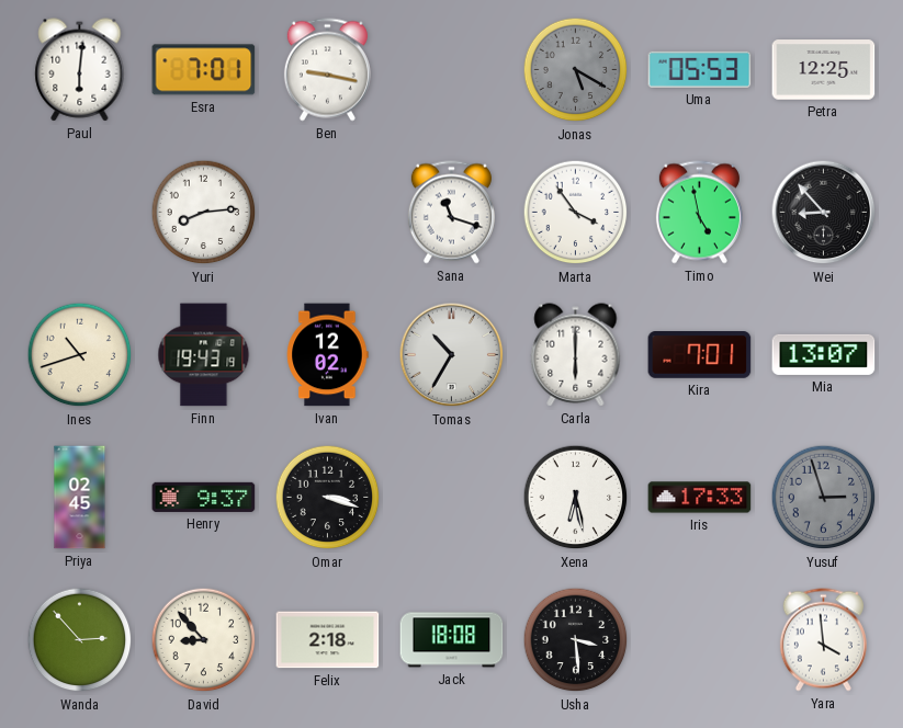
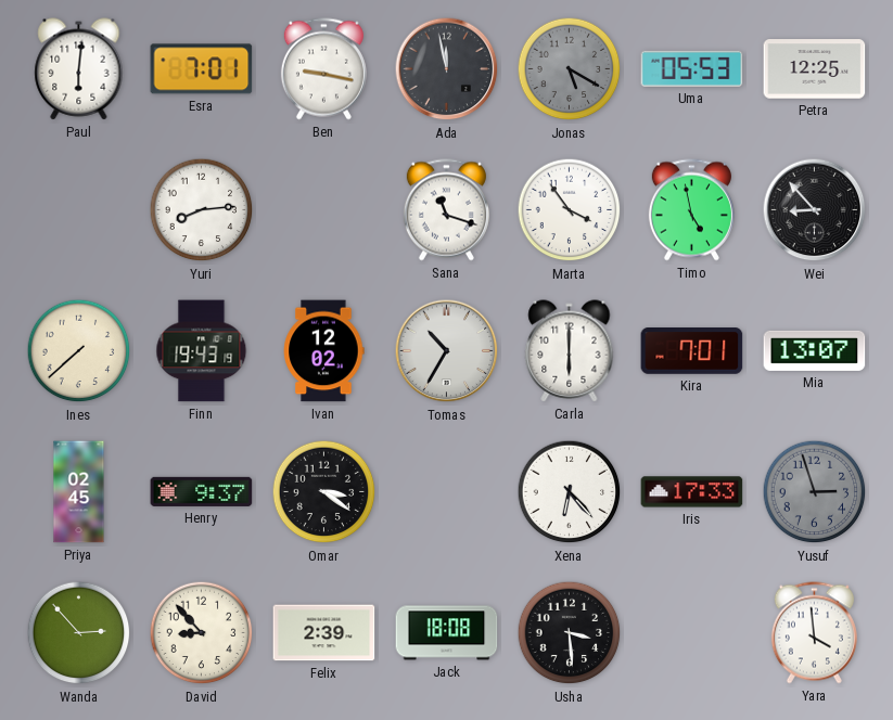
Ada: none -> 11:58
Ines: 10:42 -> 7:38
Omar: 3:18 -> 3:21
Xena: 6:28 -> 6:23
Felix: 2:18 -> 2:39
